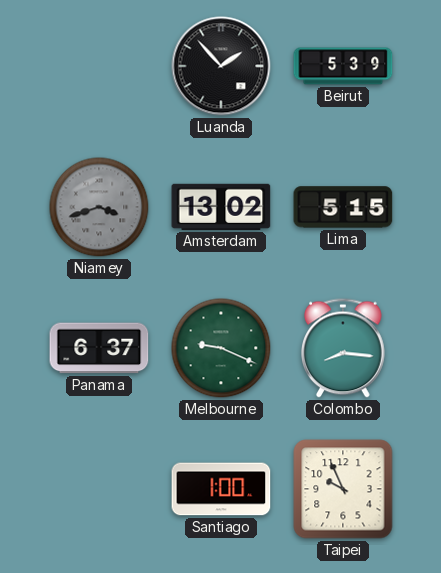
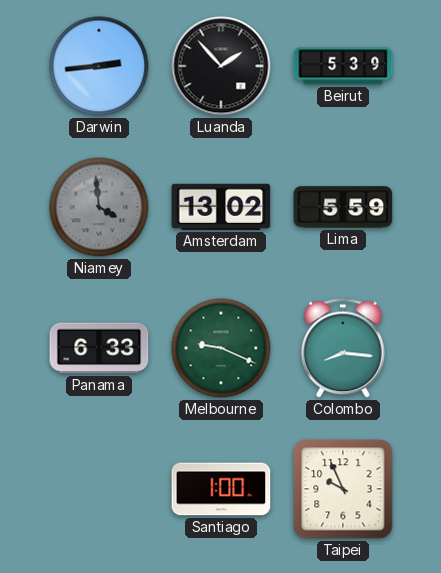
Darwin: none -> 2:44
Niamey: 3:42 -> 3:59
Lima: 5:15 -> 5:59
Panama: 6:37 -> 6:33
